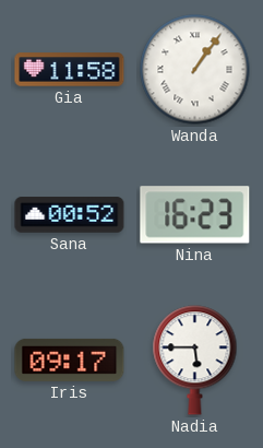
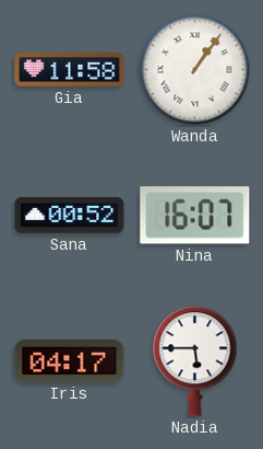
Nina: 16:23 -> 16:07
Iris: 09:17 -> 04:17
